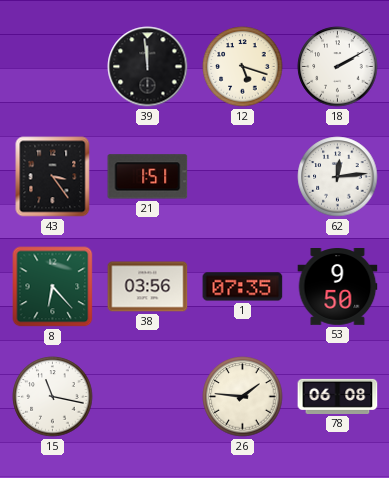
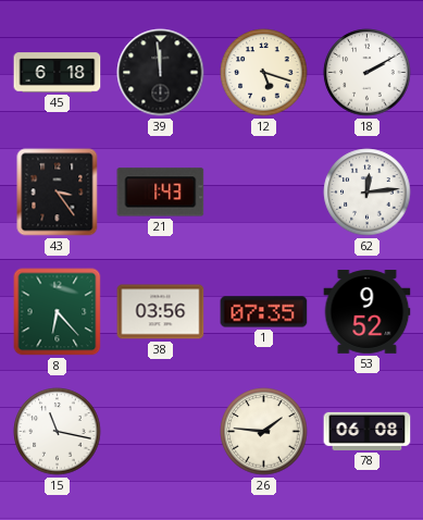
45: none -> 6:18
21: 1:51 -> 1:43
53: 9:50 -> 9:52
